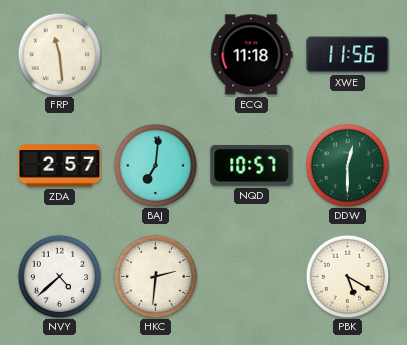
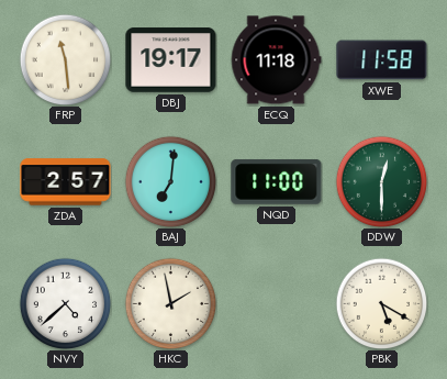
DBJ: none -> 19:17
XWE: 11:56 -> 11:58
NQD: 10:57 -> 11:00
HKC: 2:31 -> 1:58
